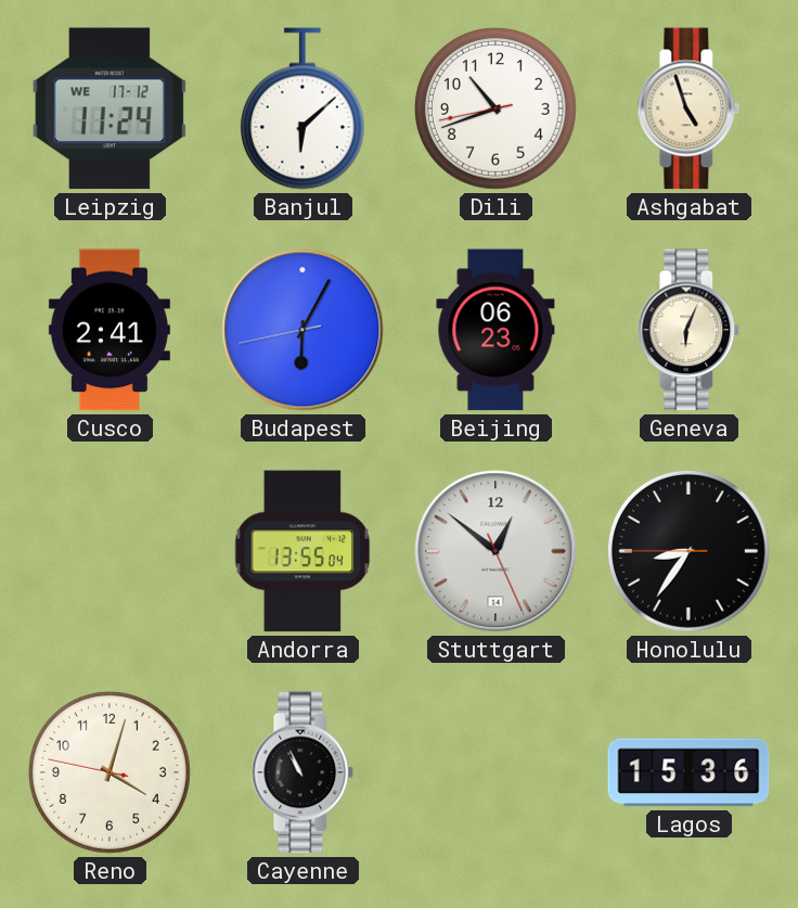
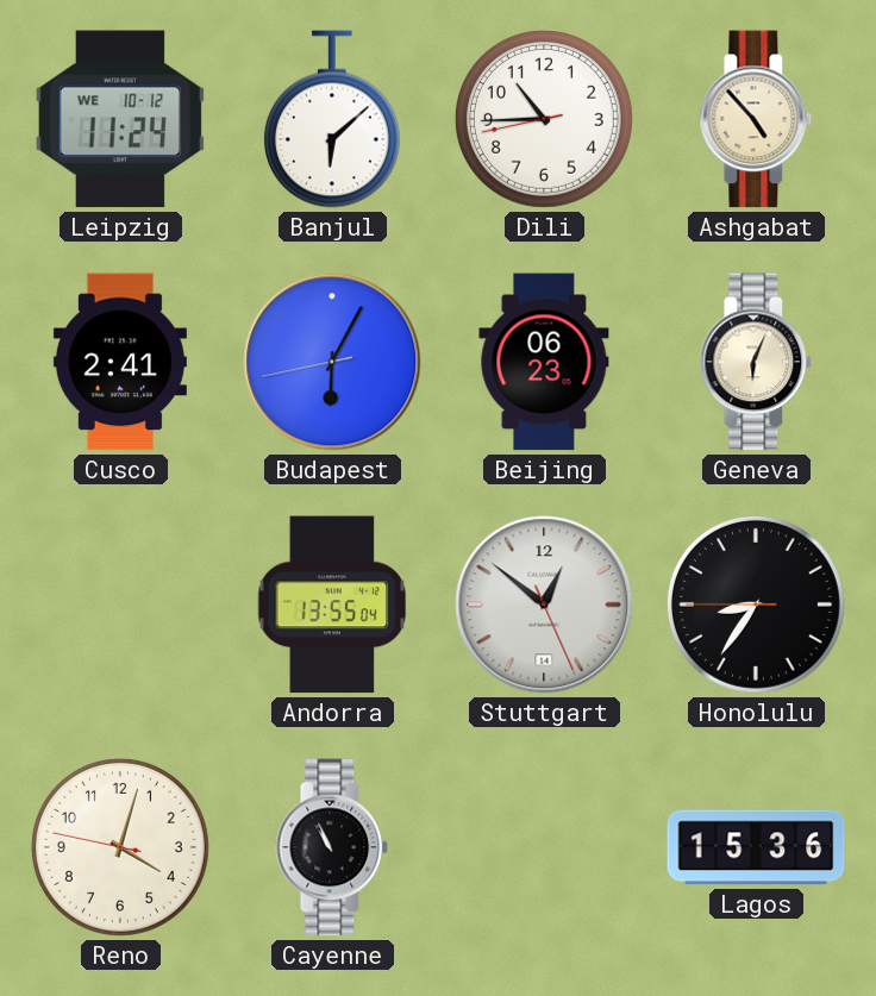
Leipzig date: WE 17-12 -> WE 10-12
Dili: 10:41 -> 10:44
Ashgabat: 4:57 -> 4:53
